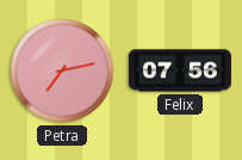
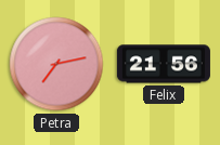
Felix: 07:56 -> 21:56
